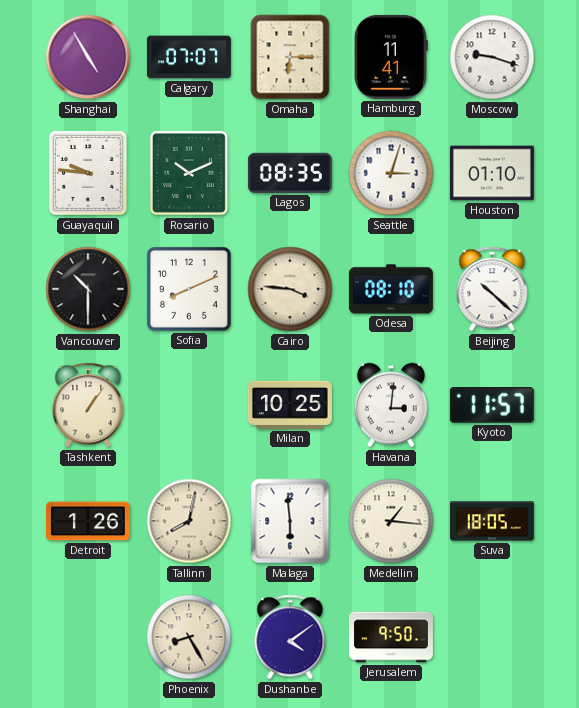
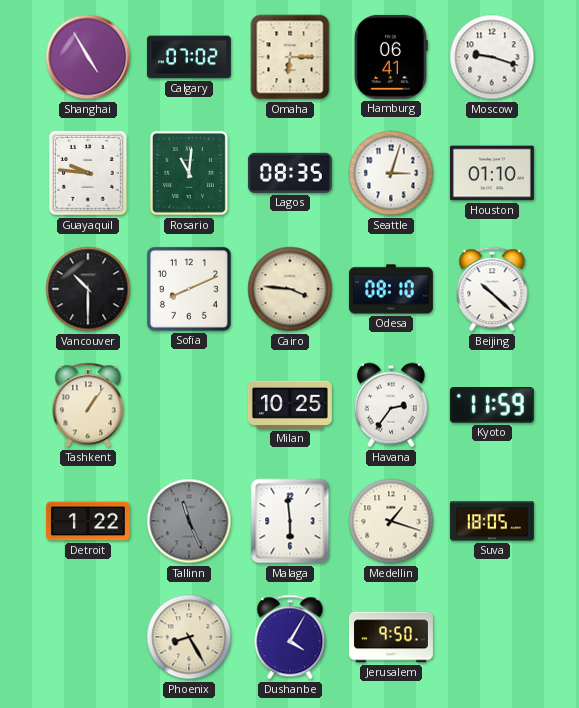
Calgary: 07:07 -> 07:02
Hamburg: 11:41 -> 06:41
Rosario: 10:11 -> 11:01
Havana: 3:01 -> 2:36
Kyoto: 11:57 -> 11:59
Detroit: 1:26 -> 1:22
Tallinn: 8:02 -> 11:26
Tallinn dial: cream -> grey
Medellin: 1:16 -> 1:18
Dushanbe: 4:09 -> 4:05
